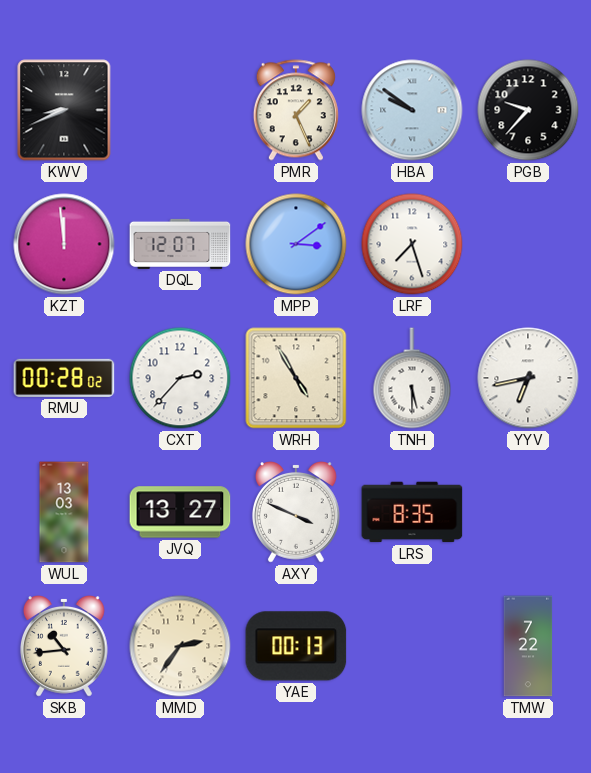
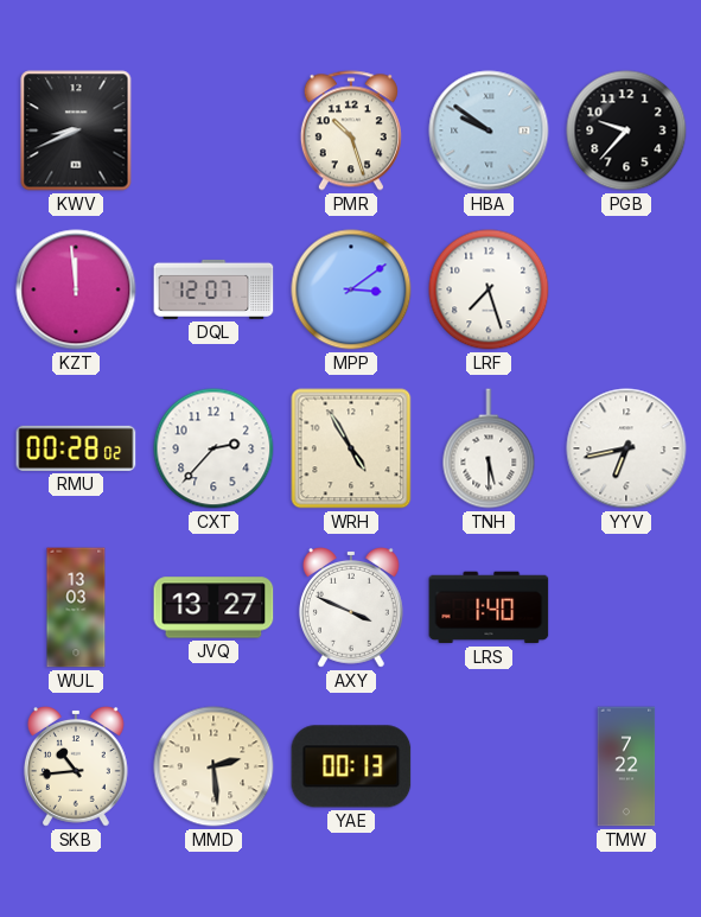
PMR: 1:26 -> 10:27
LRS: 8:35 -> 1:40
MMD: 2:36 -> 2:29
